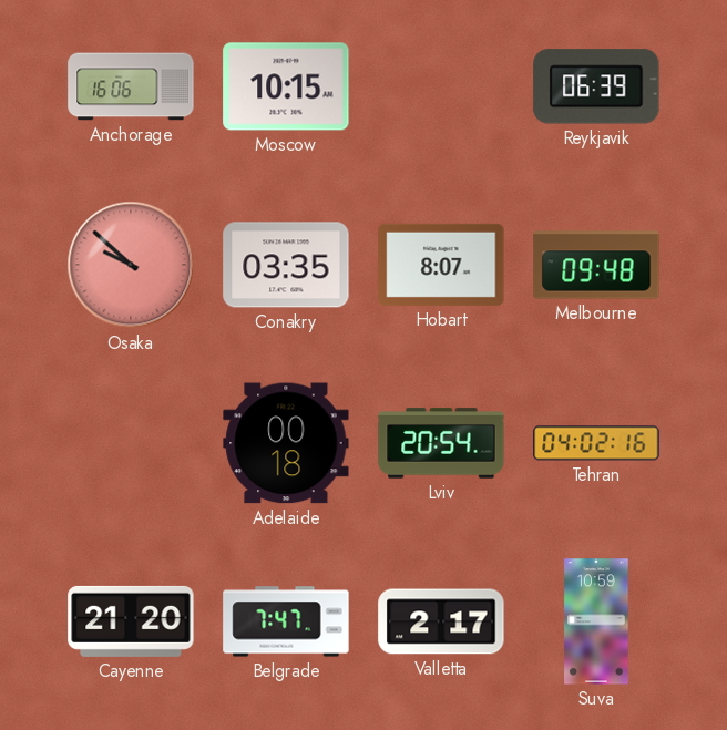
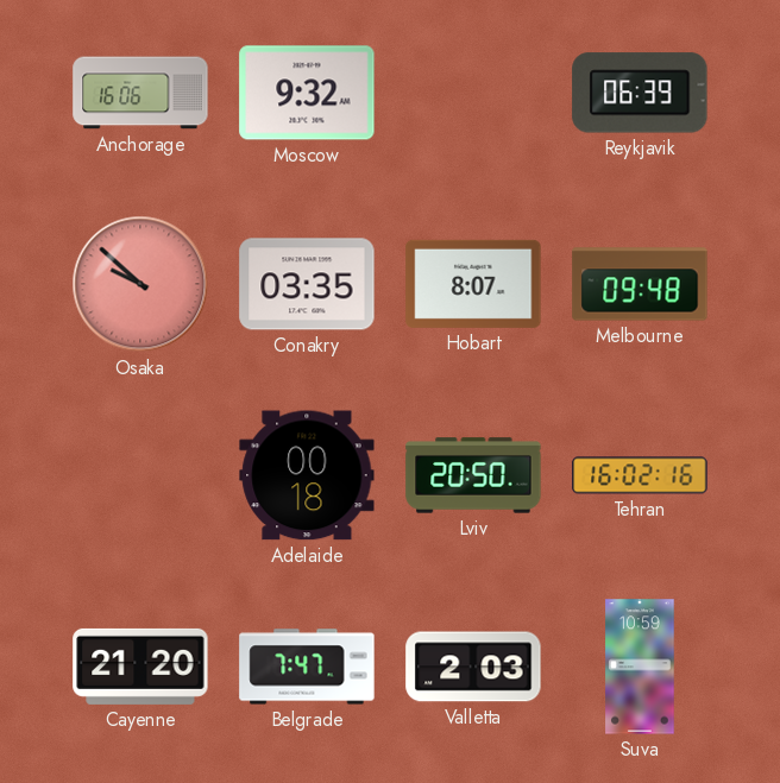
Moscow: 10:15 -> 9:32
Lviv: 20:54 -> 20:50
Tehran: 04:02 -> 16:02
Valletta: 2:17 -> 2:03
